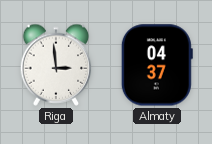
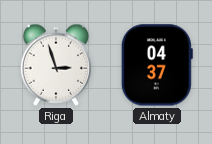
Riga: 2:59 -> 2:57
